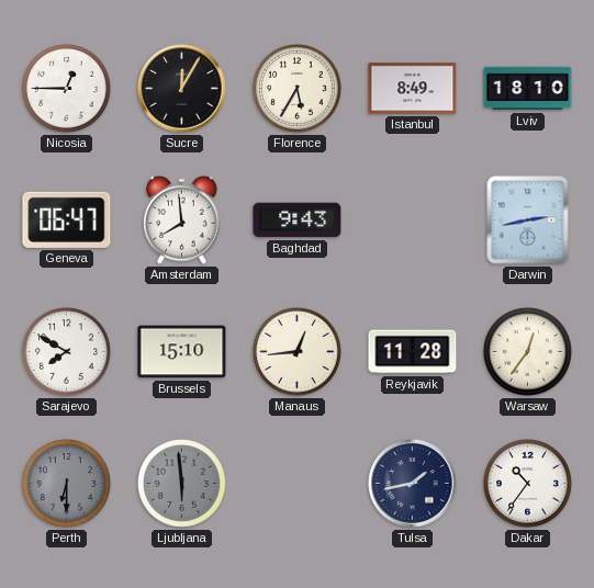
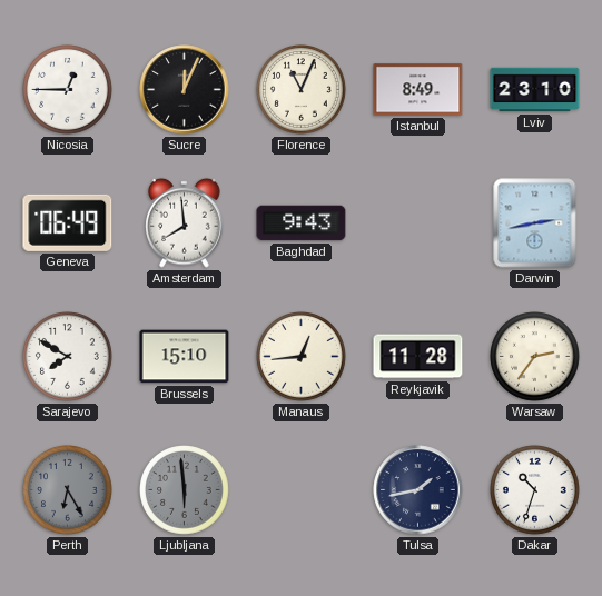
Sucre: 12:05 -> 12:04
Florence: 5:35 -> 11:04
Lviv: 18:10 -> 23:10
Geneva: 06:47 -> 06:49
Warsaw: 12:36 -> 2:36
Perth: 6:30 -> 6:25
Dakar: 10:36 -> 10:33
